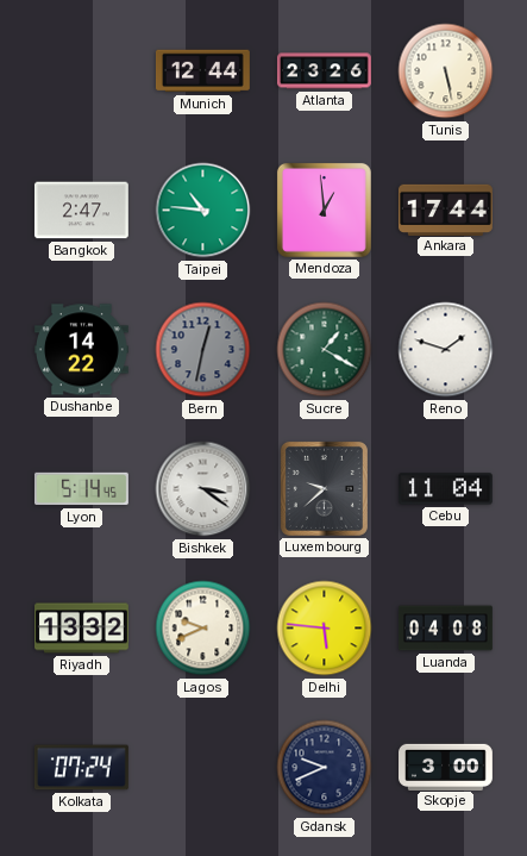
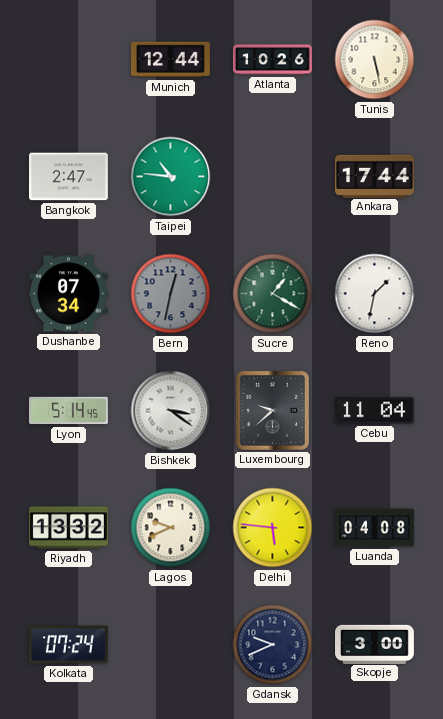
Atlanta: 23:26 -> 10:26
Mendoza: 12:59 -> none
Dushanbe: 14:22 -> 07:34
Reno: 1:48 -> 1:32
